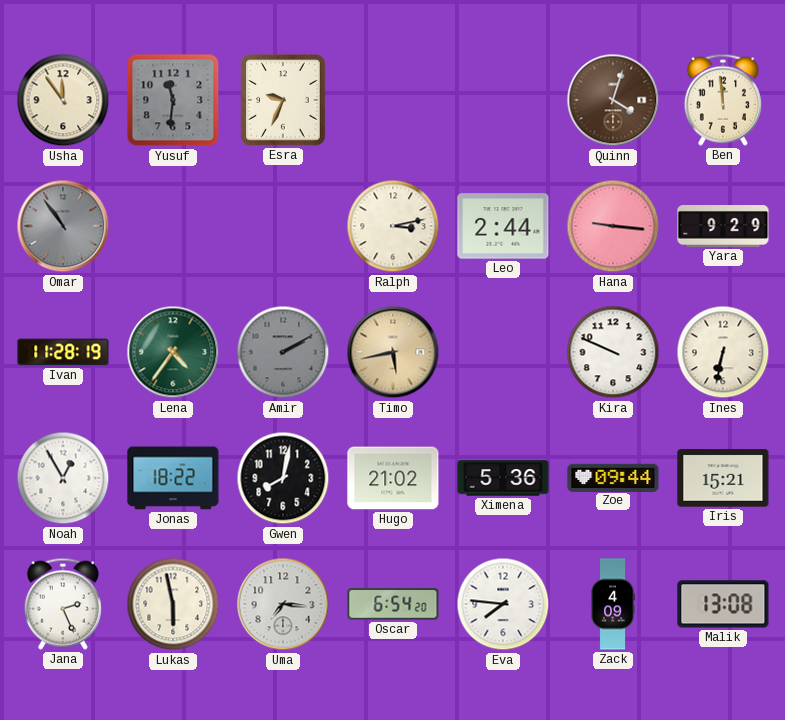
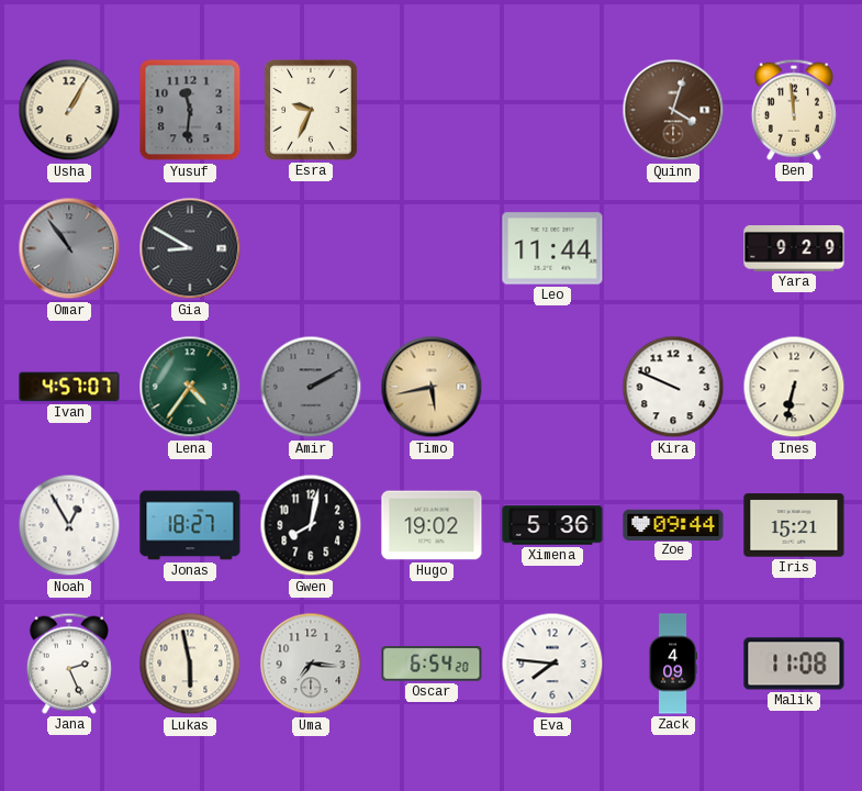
Usha: 11:54 -> 1:05
Gia: none -> 8:50
Ralph: 3:13 -> none
Leo: 2:44 -> 11:44
Hana: 9:16 -> none
Ivan: 11:28 -> 4:57
Jonas: 18:22 -> 18:27
Hugo: 21:02 -> 19:02
Malik: 13:08 -> 11:08
